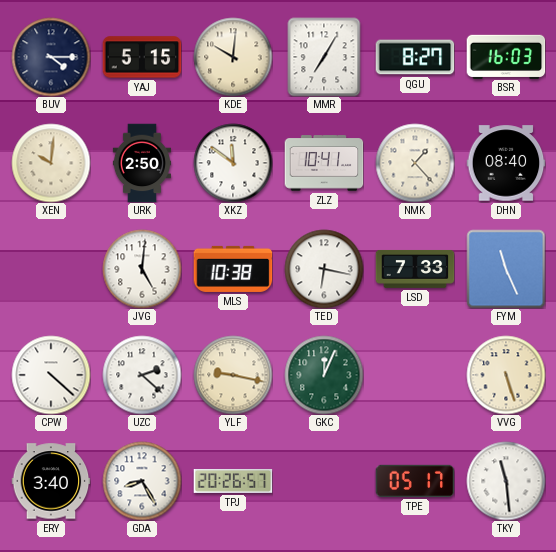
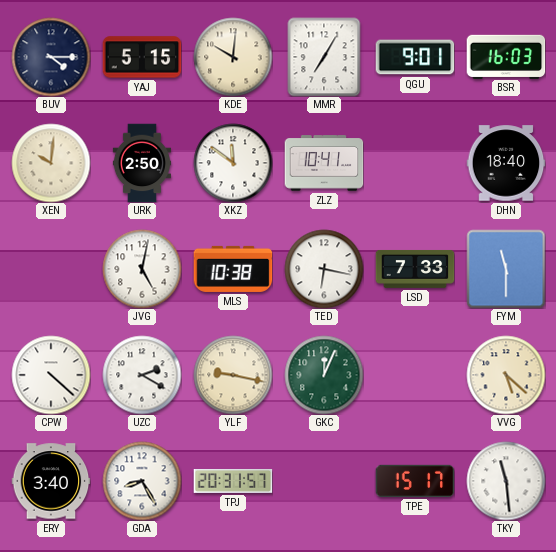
QGU: 8:27 -> 9:01
NMK: 1:23 -> none
DHN: 08:40 -> 18:40
JVG: 5:01 -> 5:02
FYM: 11:26 -> 11:30
UZC: 2:22 -> 2:20
VVG: 5:27 -> 5:22
TPJ: 20:26 -> 20:31
TPE: 05:17 -> 15:17
